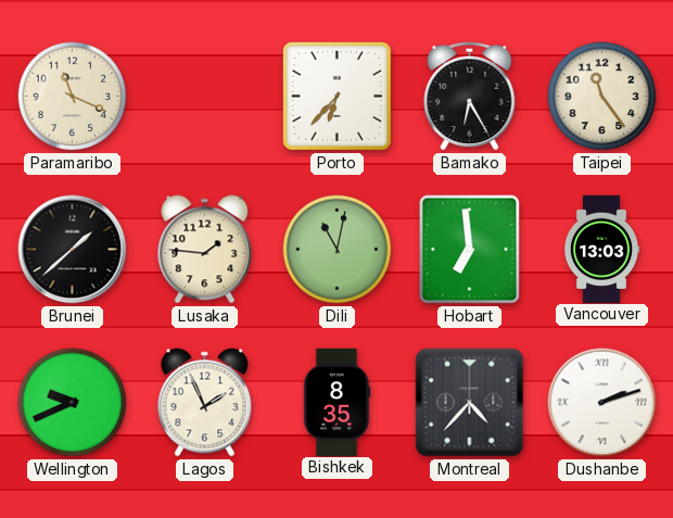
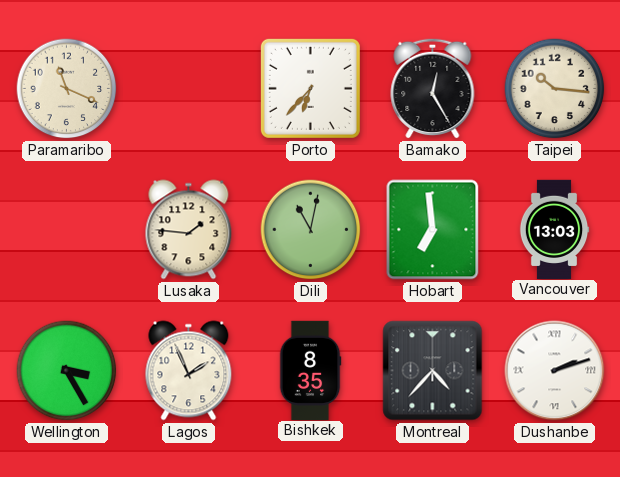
Bamako: 6:25 -> 12:25
Taipei: 11:24 -> 10:16
Brunei: 1:38 -> none
Wellington: 9:41 -> 3:25
